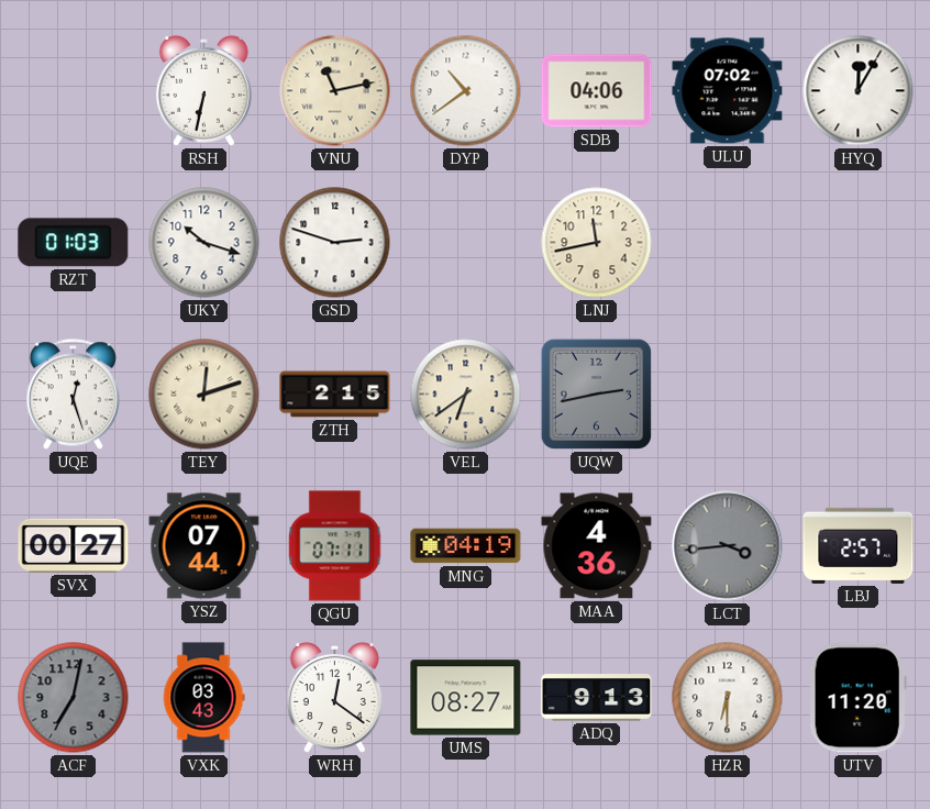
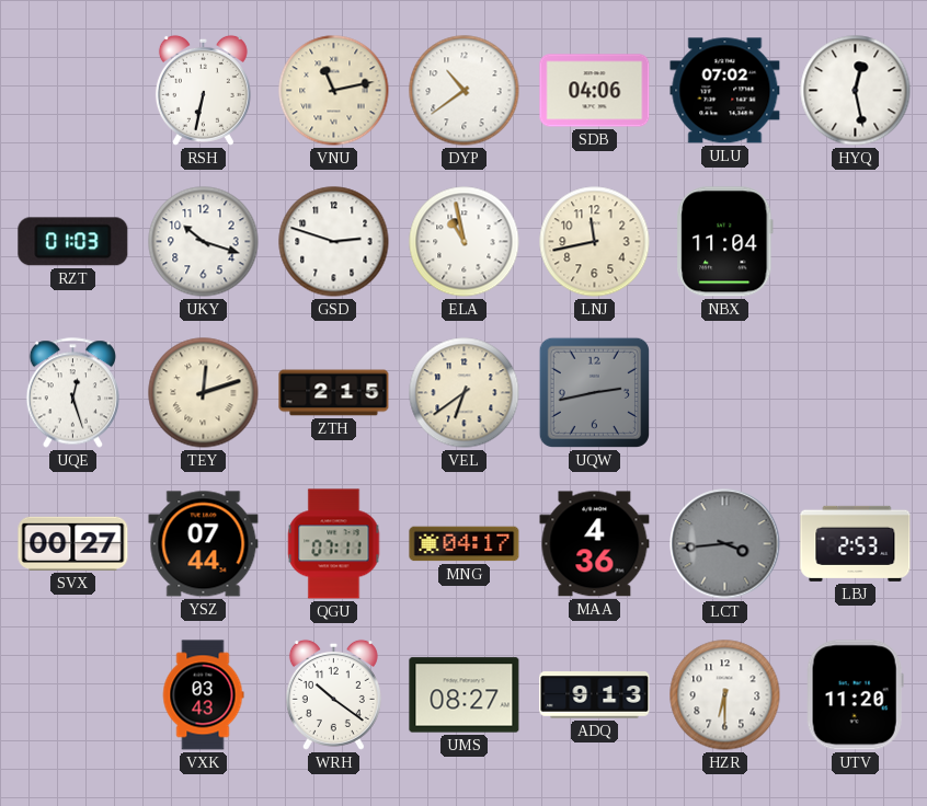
HYQ: 12:05 -> 12:28
ELA: none -> 10:58
NBX: none -> 11:04
MNG: 04:19 -> 04:17
LBJ: 2:57 -> 2:53
ACF: 7:02 -> none
WRH: 12:21 -> 10:21
